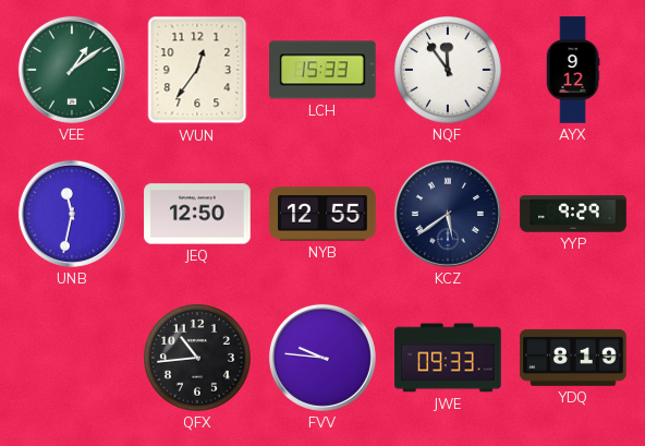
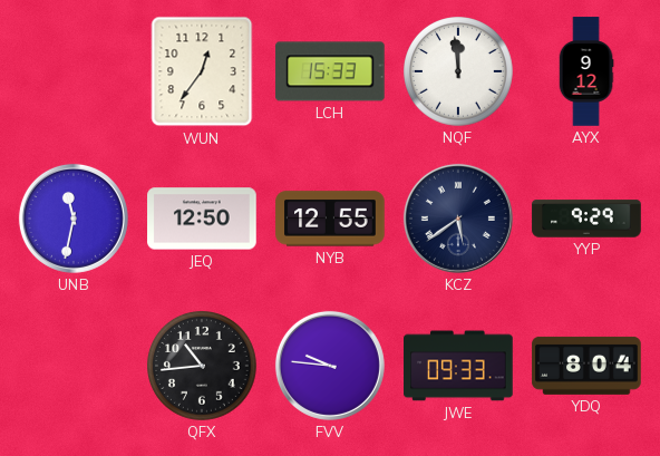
VEE: 1:09 -> none
NQF: 11:54 -> 11:59
YDQ: 8:19 -> 8:04
